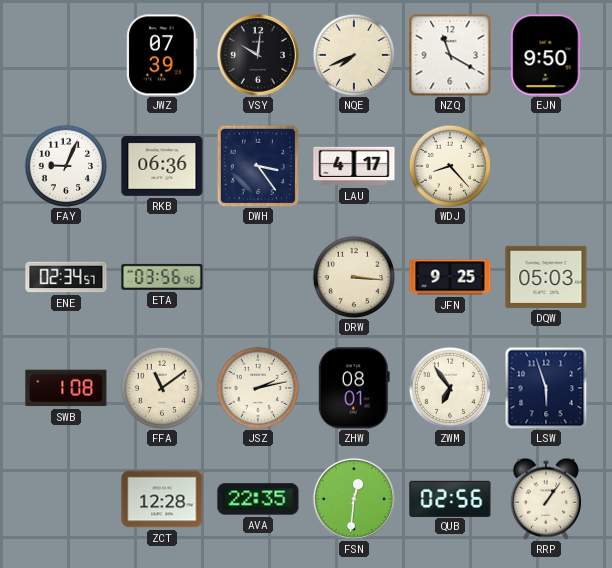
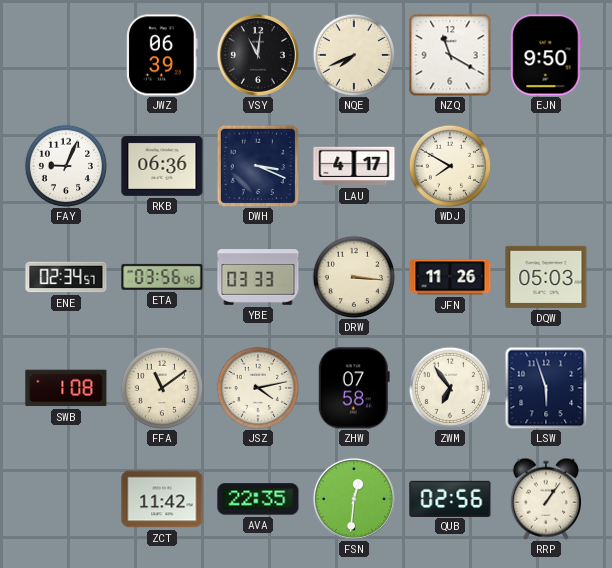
JWZ: 07:39 -> 06:39
VSY: 10:01 -> 11:01
DWH: 3:24 -> 3:19
WDJ: 8:23 -> 7:50
YBE: none -> 03:33
JFN: 9:25 -> 11:26
JSZ: 2:13 -> 4:13
ZHW: 08:01 -> 07:58
ZCT: 12:28 -> 11:42
